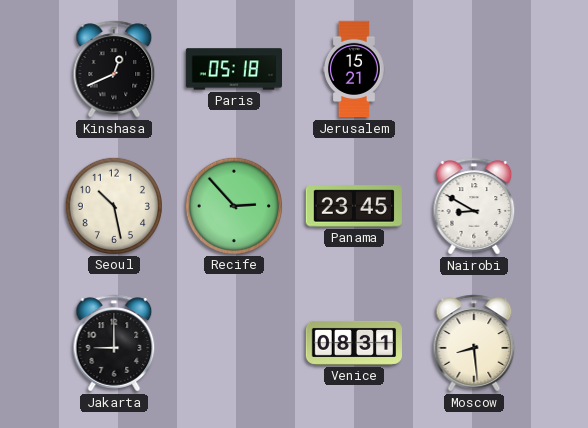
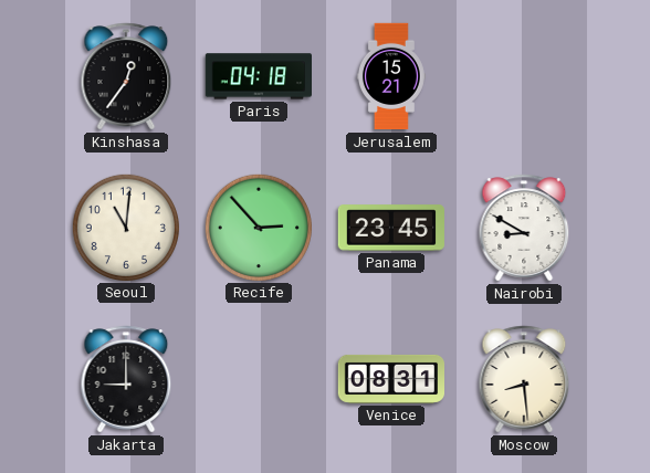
Kinshasa: 12:41 -> 12:36
Paris: 05:18 -> 04:18
Seoul: 10:28 -> 11:01
